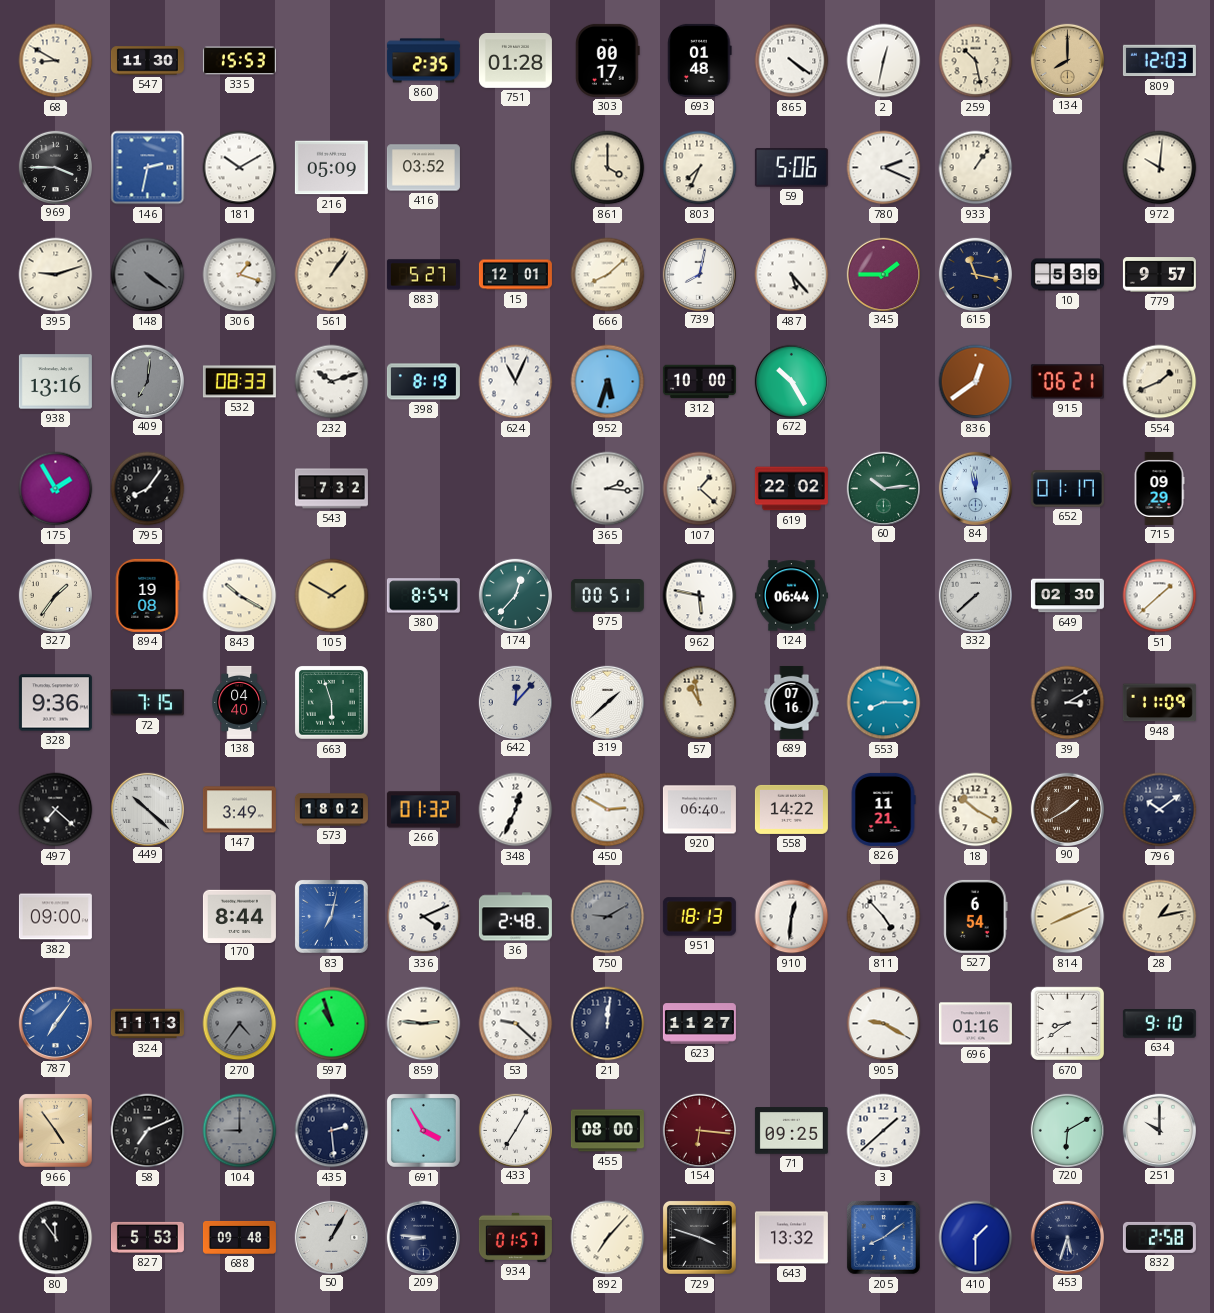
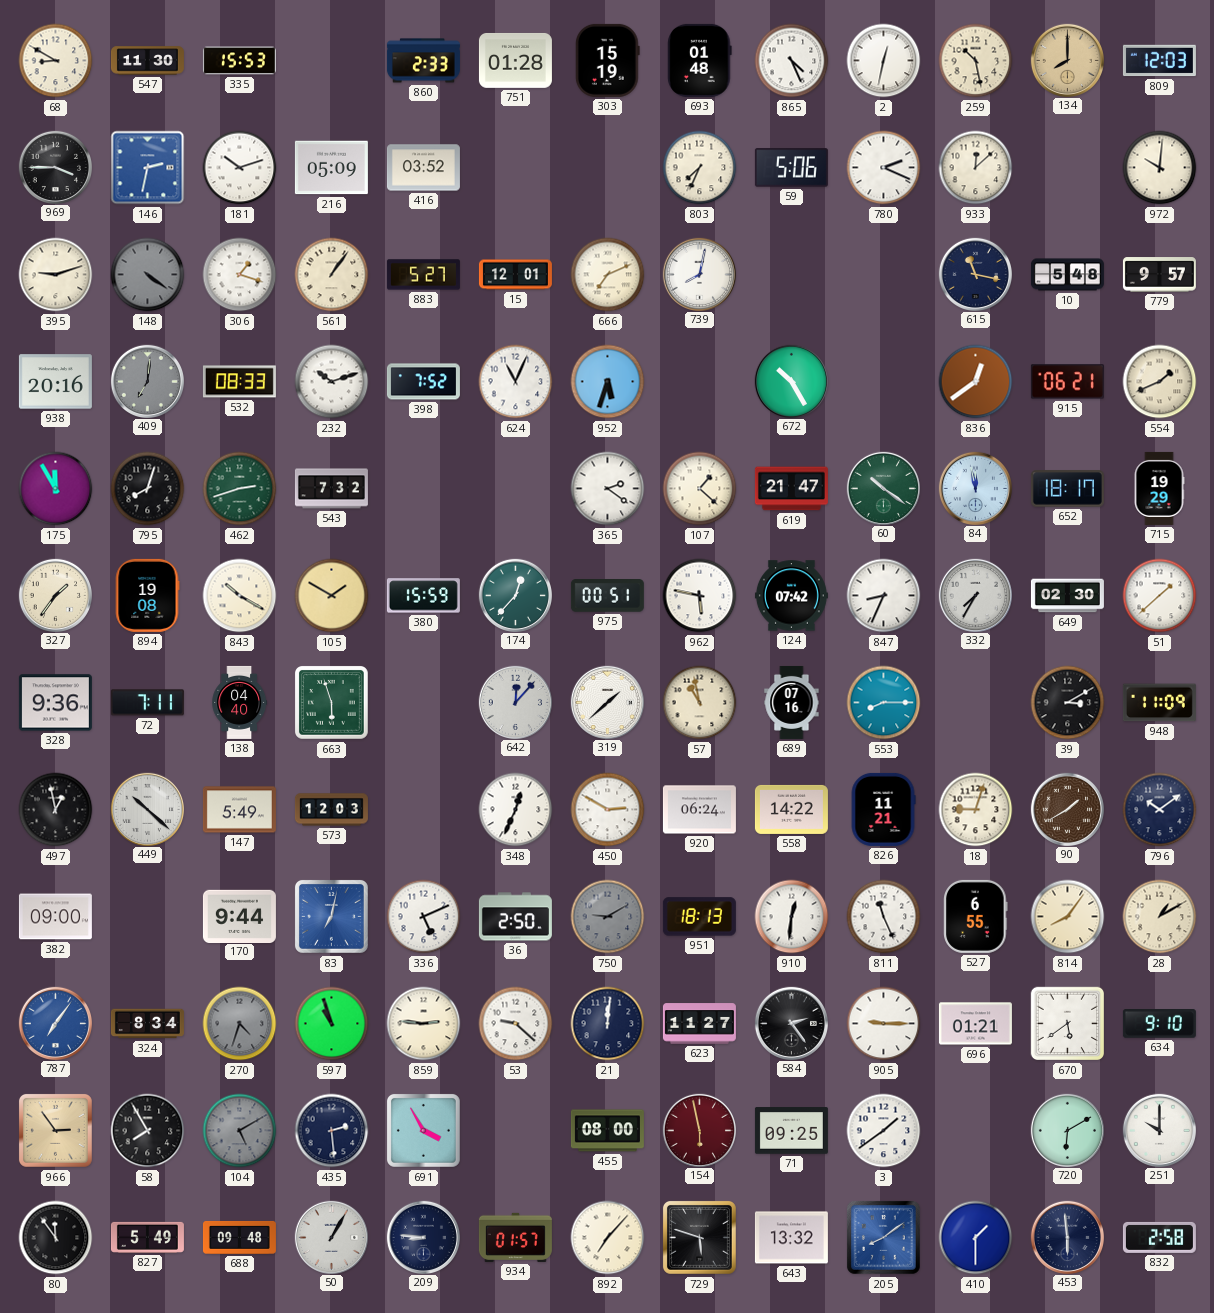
860: 2:35 -> 2:33
303: 00:17 -> 15:19
865: 4:21 -> 4:26
181: 10:10 -> 10:12
861: 4:00 -> none
933: 1:06 -> 12:08
666: 8:08 -> 7:11
487: 5:23 -> none
345: 1:45 -> none
10: 5:39 -> 5:48
938: 13:16 -> 20:16
398: 8:19 -> 7:52
312: 10:00 -> none
175: 1:55 -> 11:55
795: 8:06 -> 8:03
462: none -> 2:42
365: 2:16 -> 2:21
619: 22:02 -> 21:47
60: 10:14 -> 10:21
652: 01:17 -> 18:17
715: 09:29 -> 19:29
380: 8:54 -> 15:59
124: 06:44 -> 07:42
847: none -> 8:34
332: 7:38 -> 7:35
72: 7:15 -> 7:11
497: 7:22 -> 12:58
147: 3:49 -> 5:49
573: 18:02 -> 12:03
266: 01:32 -> none
920: 06:40 -> 06:24
18: 10:20 -> 9:03
170: 8:44 -> 9:44
336: 4:11 -> 5:11
36: 2:48 -> 2:50
811: 4:53 -> 11:26
527: 6:54 -> 6:55
814: 8:11 -> 8:06
28: 1:13 -> 1:10
324: 11:13 -> 8:34
270: 4:36 -> 4:33
584: none -> 2:24
905: 9:20 -> 9:15
696: 01:16 -> 01:21
670: 8:39 -> 5:39
966: 4:54 -> 2:54
58: 7:11 -> 7:55
104: 9:00 -> 5:10
433: 7:05 -> none
154: 6:16 -> 5:58
3: 1:38 -> 1:39
827: 5:53 -> 5:49
729: 3:48 -> 5:48
453: 5:33 -> 5:59
